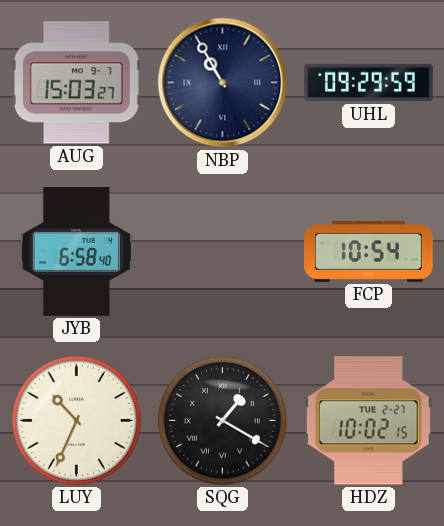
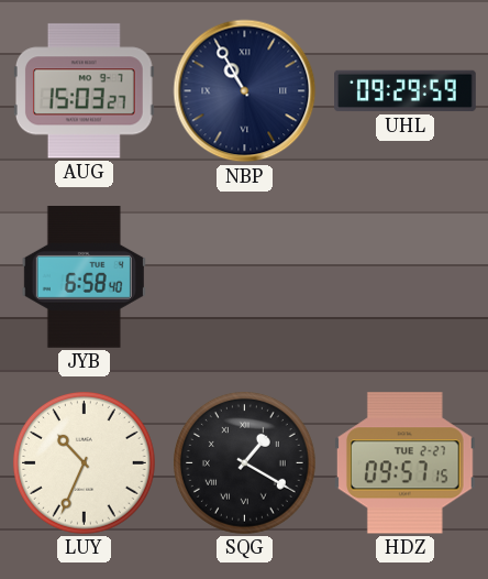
FCP: 10:54 -> none
HDZ: 10:02 -> 09:57
